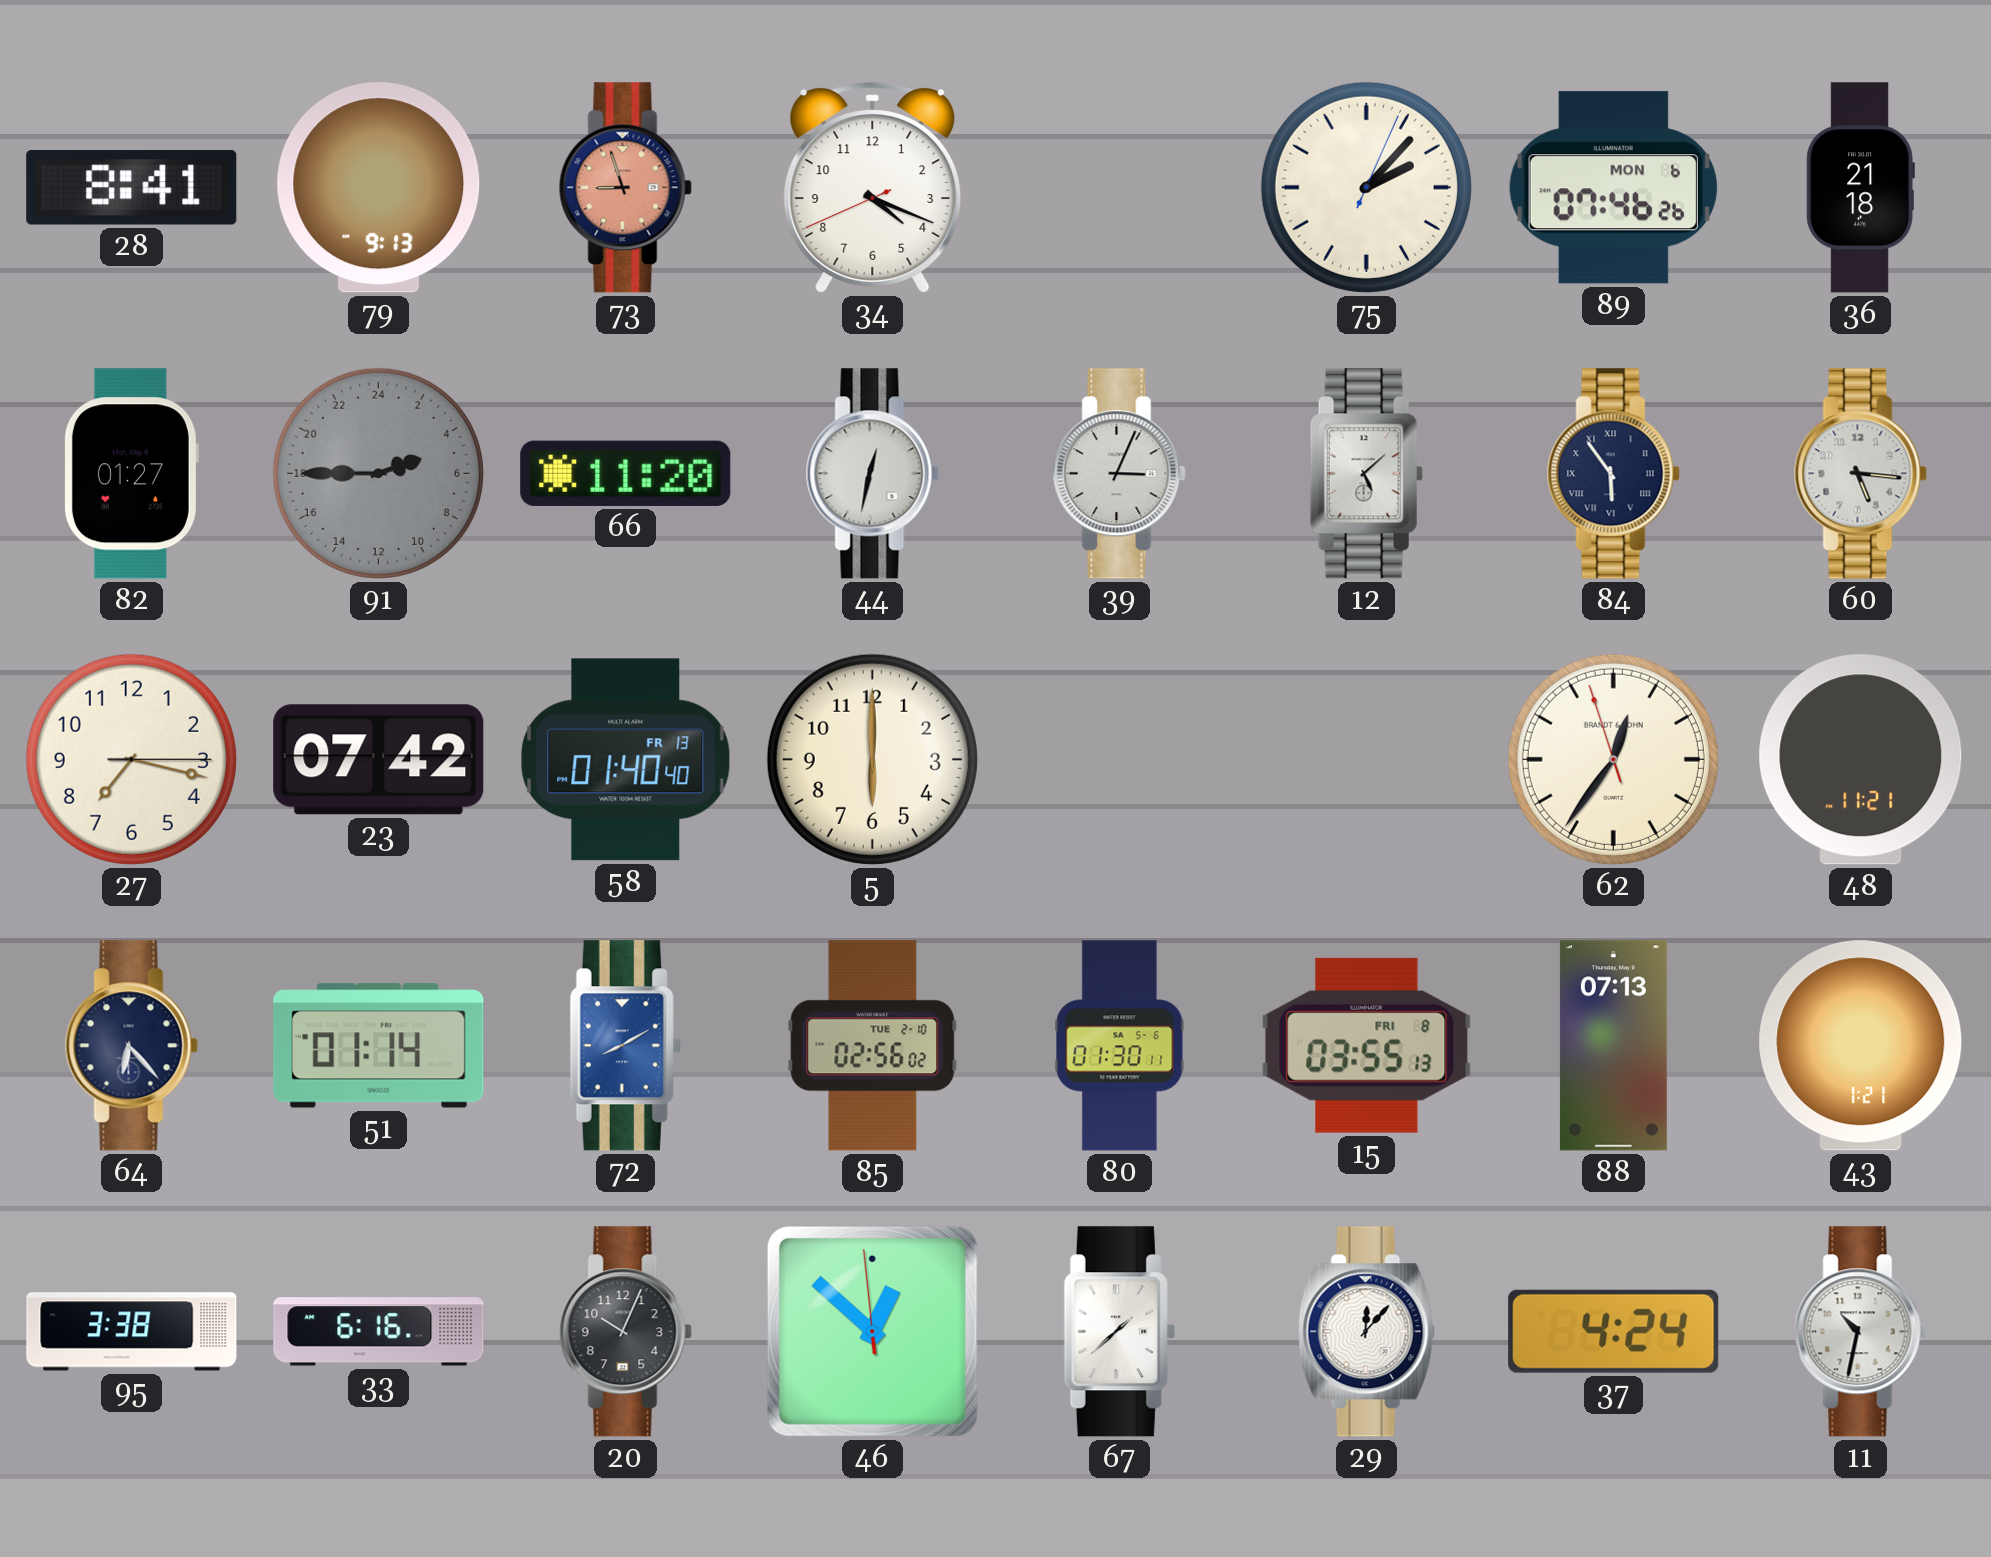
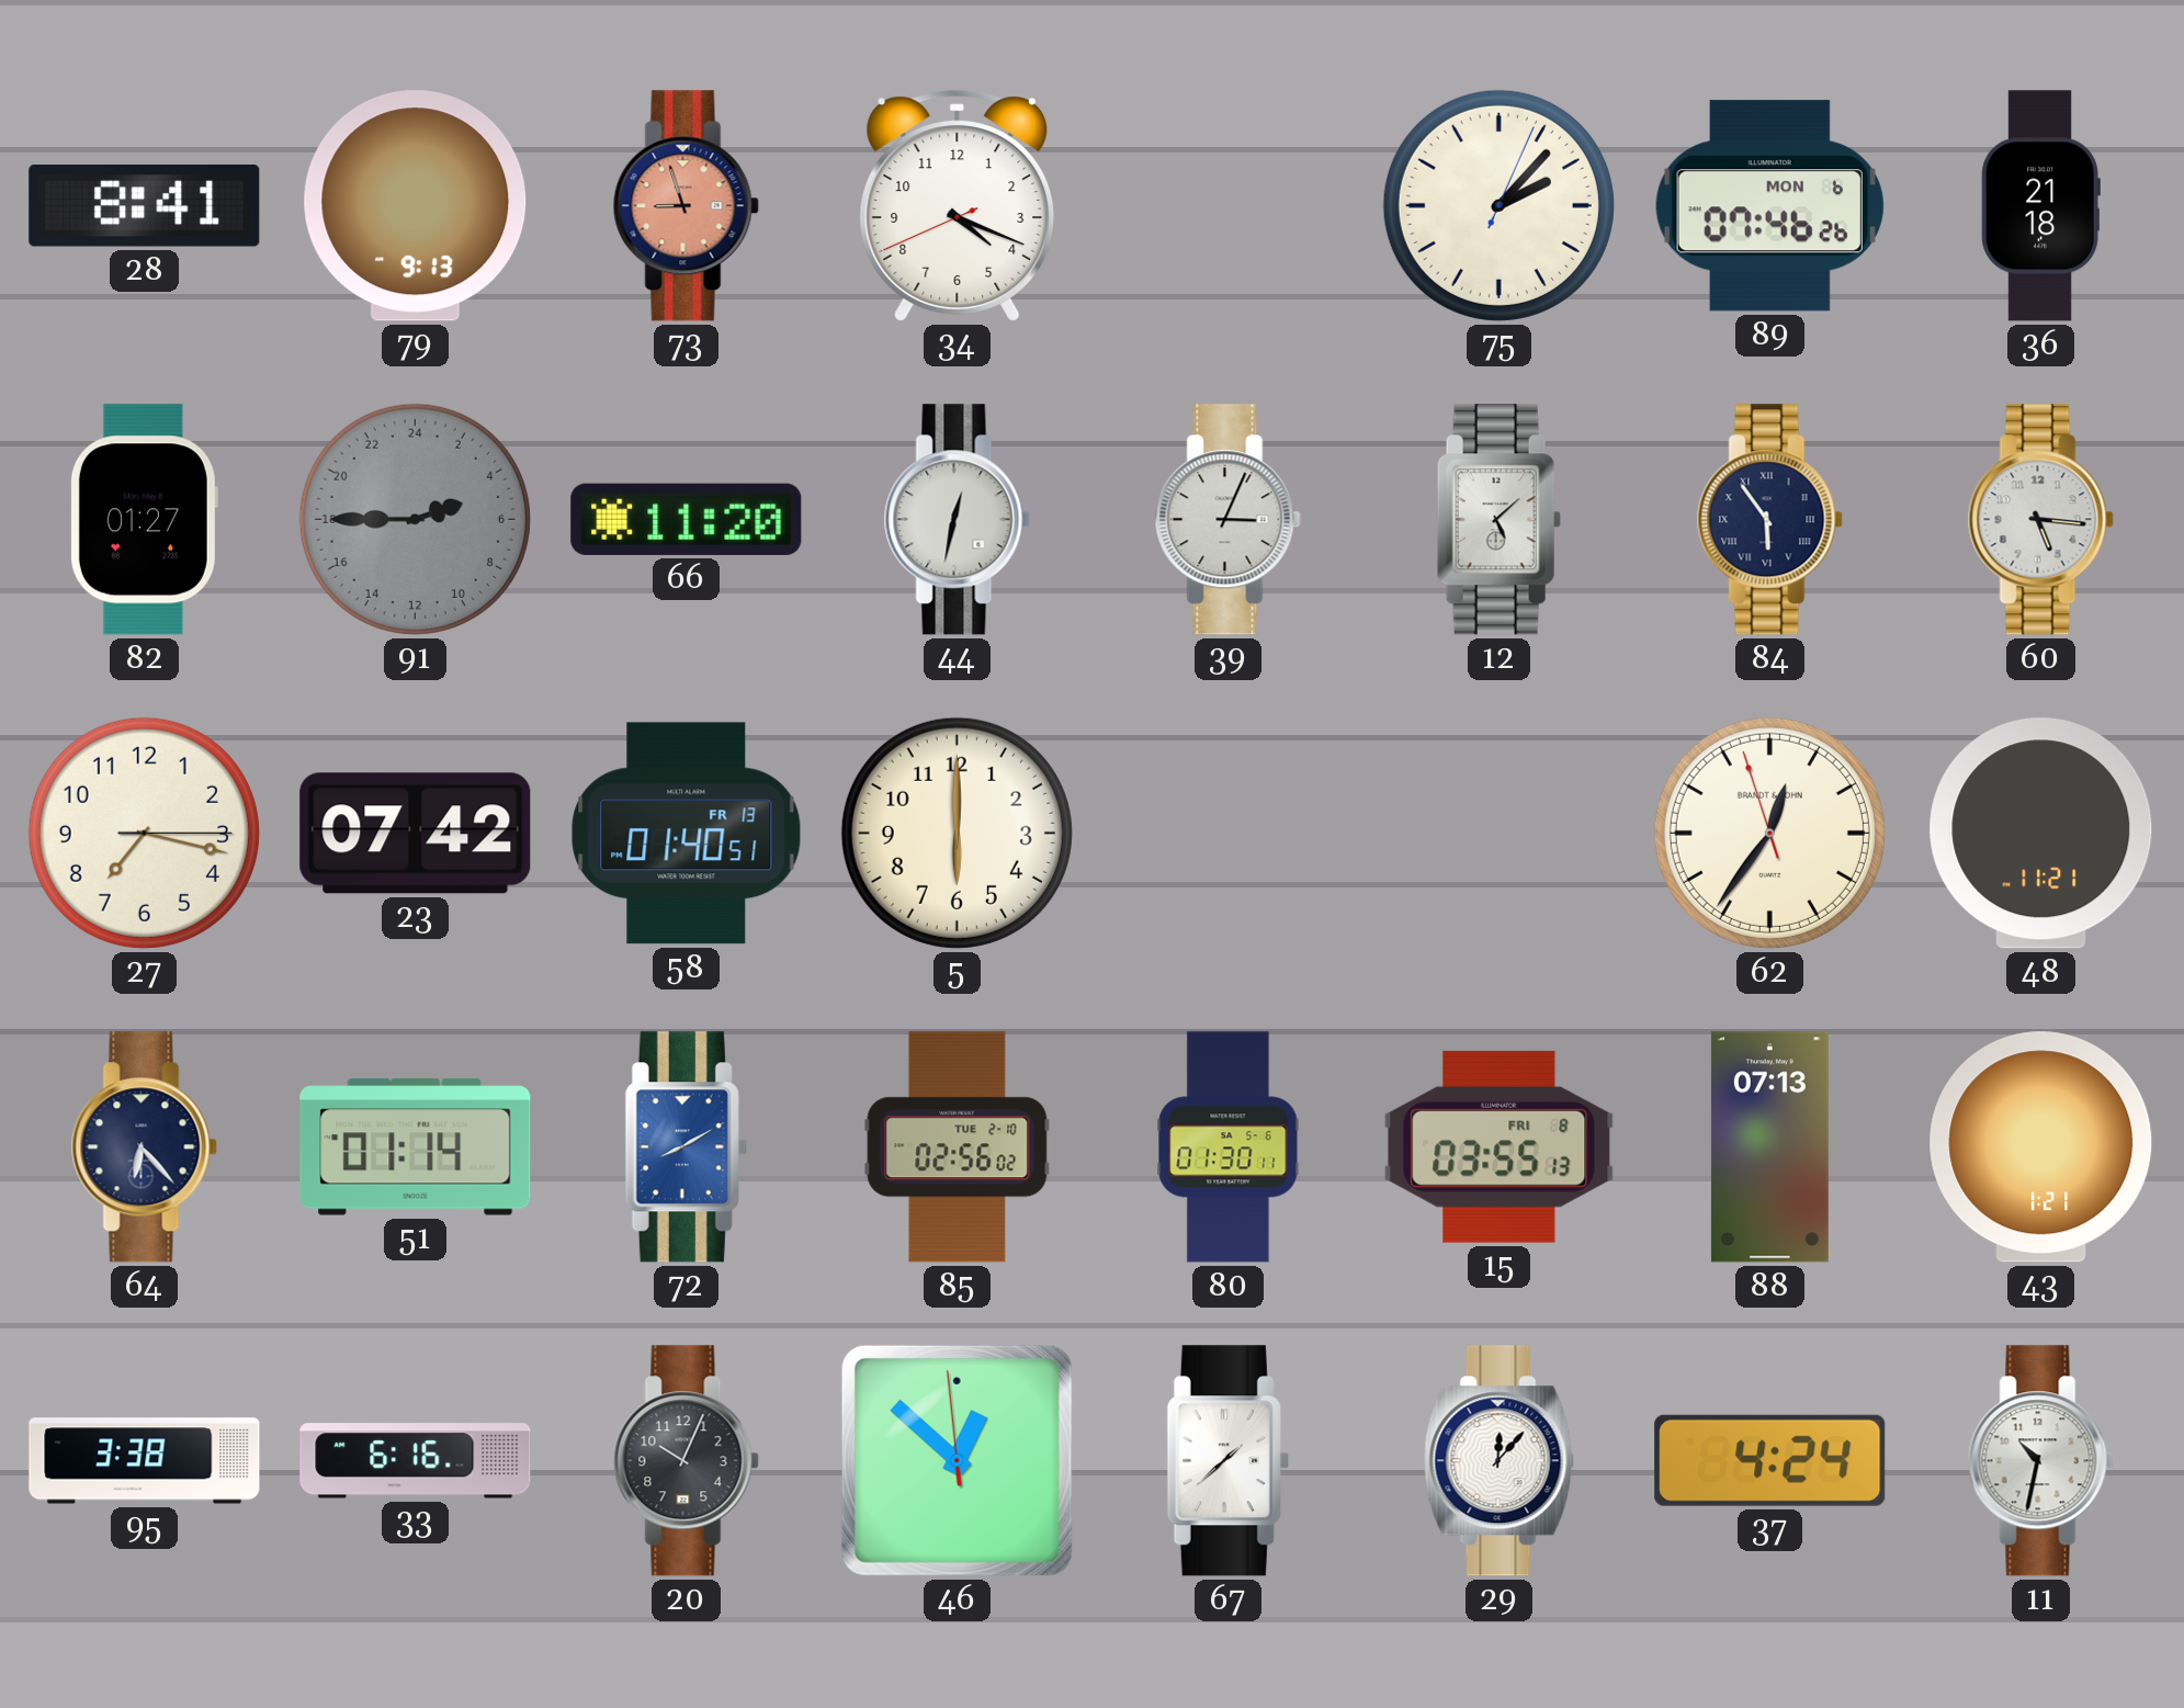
58: 01:40:40 -> 01:40:51
